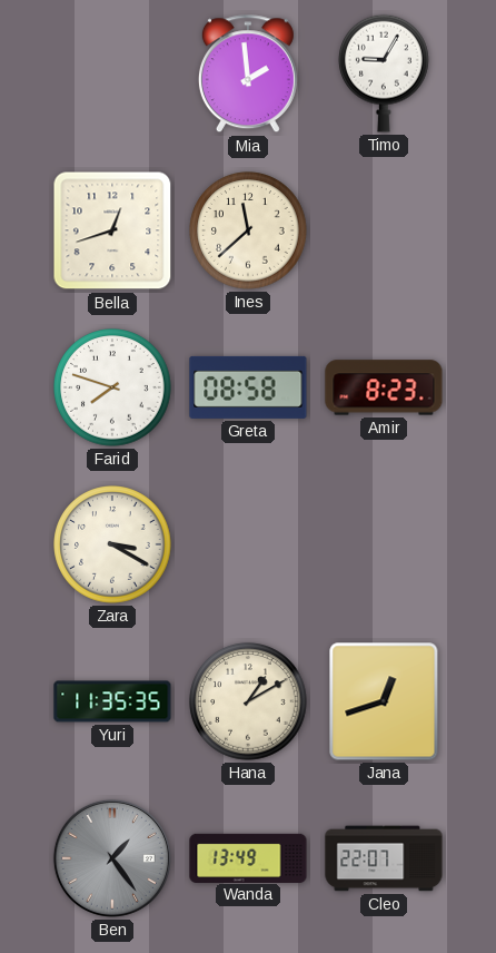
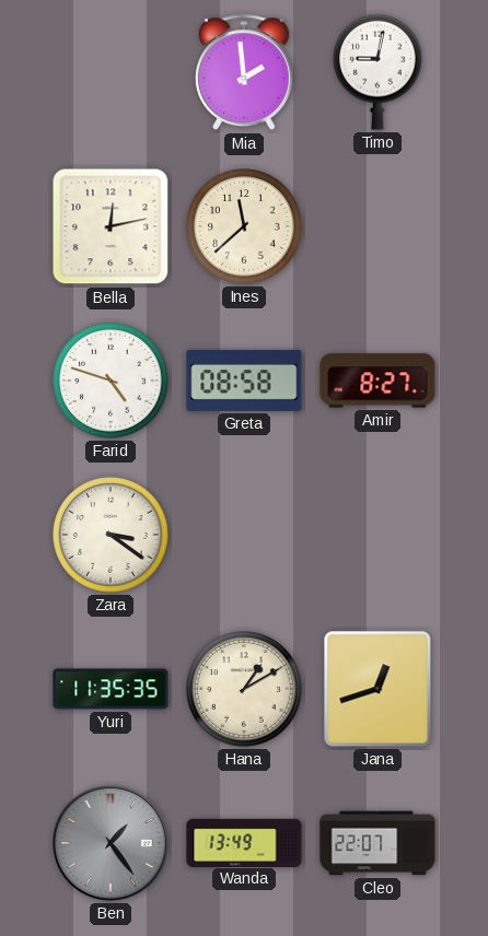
Timo: 9:05 -> 9:02
Bella: 12:42 -> 12:13
Farid: 7:48 -> 4:48
Amir: 8:23 -> 8:27
Zara: 3:20 -> 3:21
